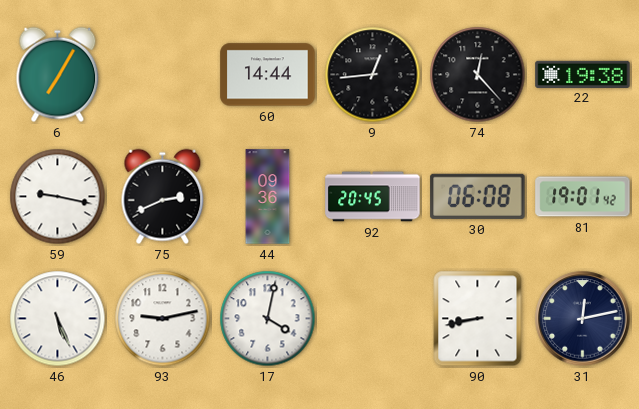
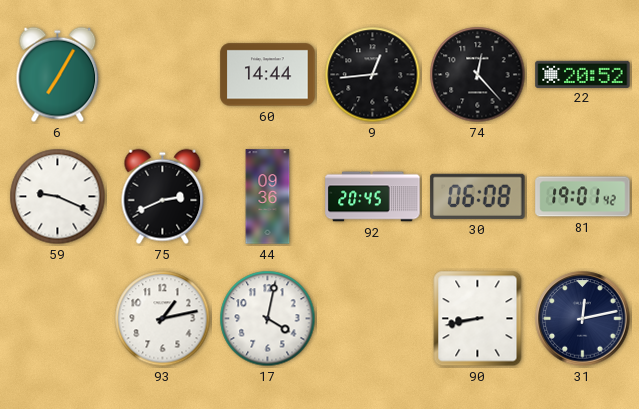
22: 19:38 -> 20:52
59: 9:17 -> 9:19
46: 5:26 -> none
93: 9:13 -> 1:13
